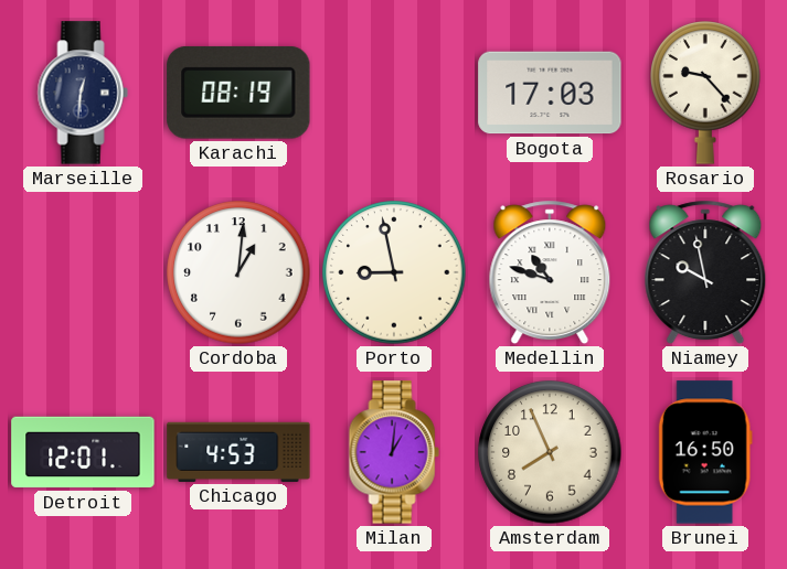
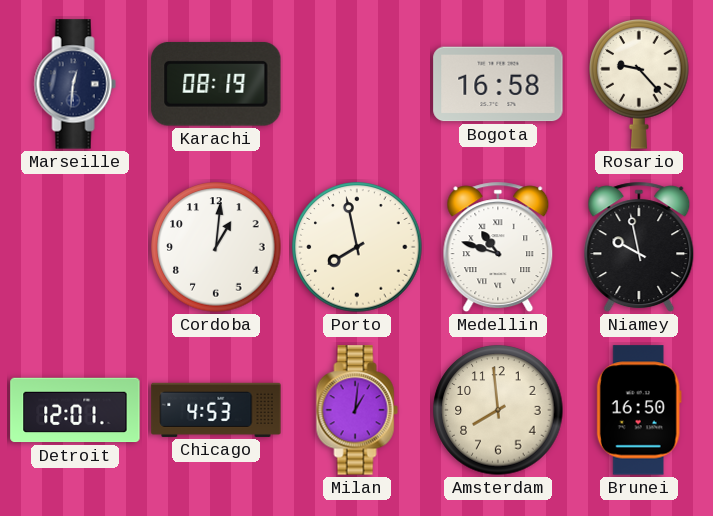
Bogota: 17:03 -> 16:58
Porto: 8:58 -> 7:58
Amsterdam: 7:56 -> 7:59
